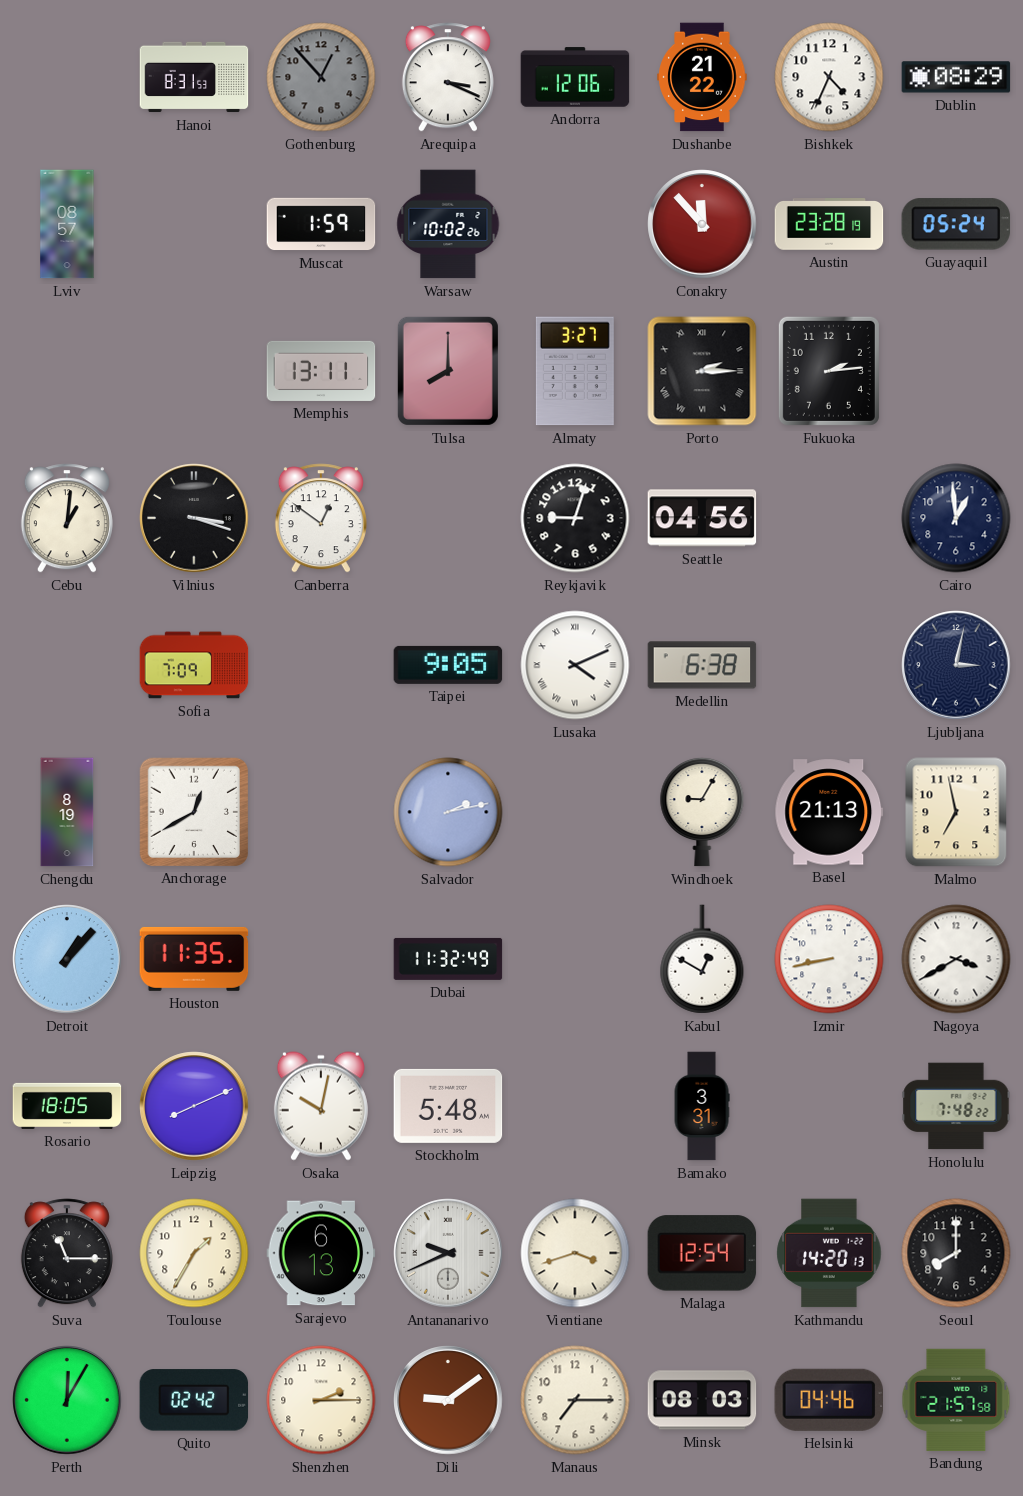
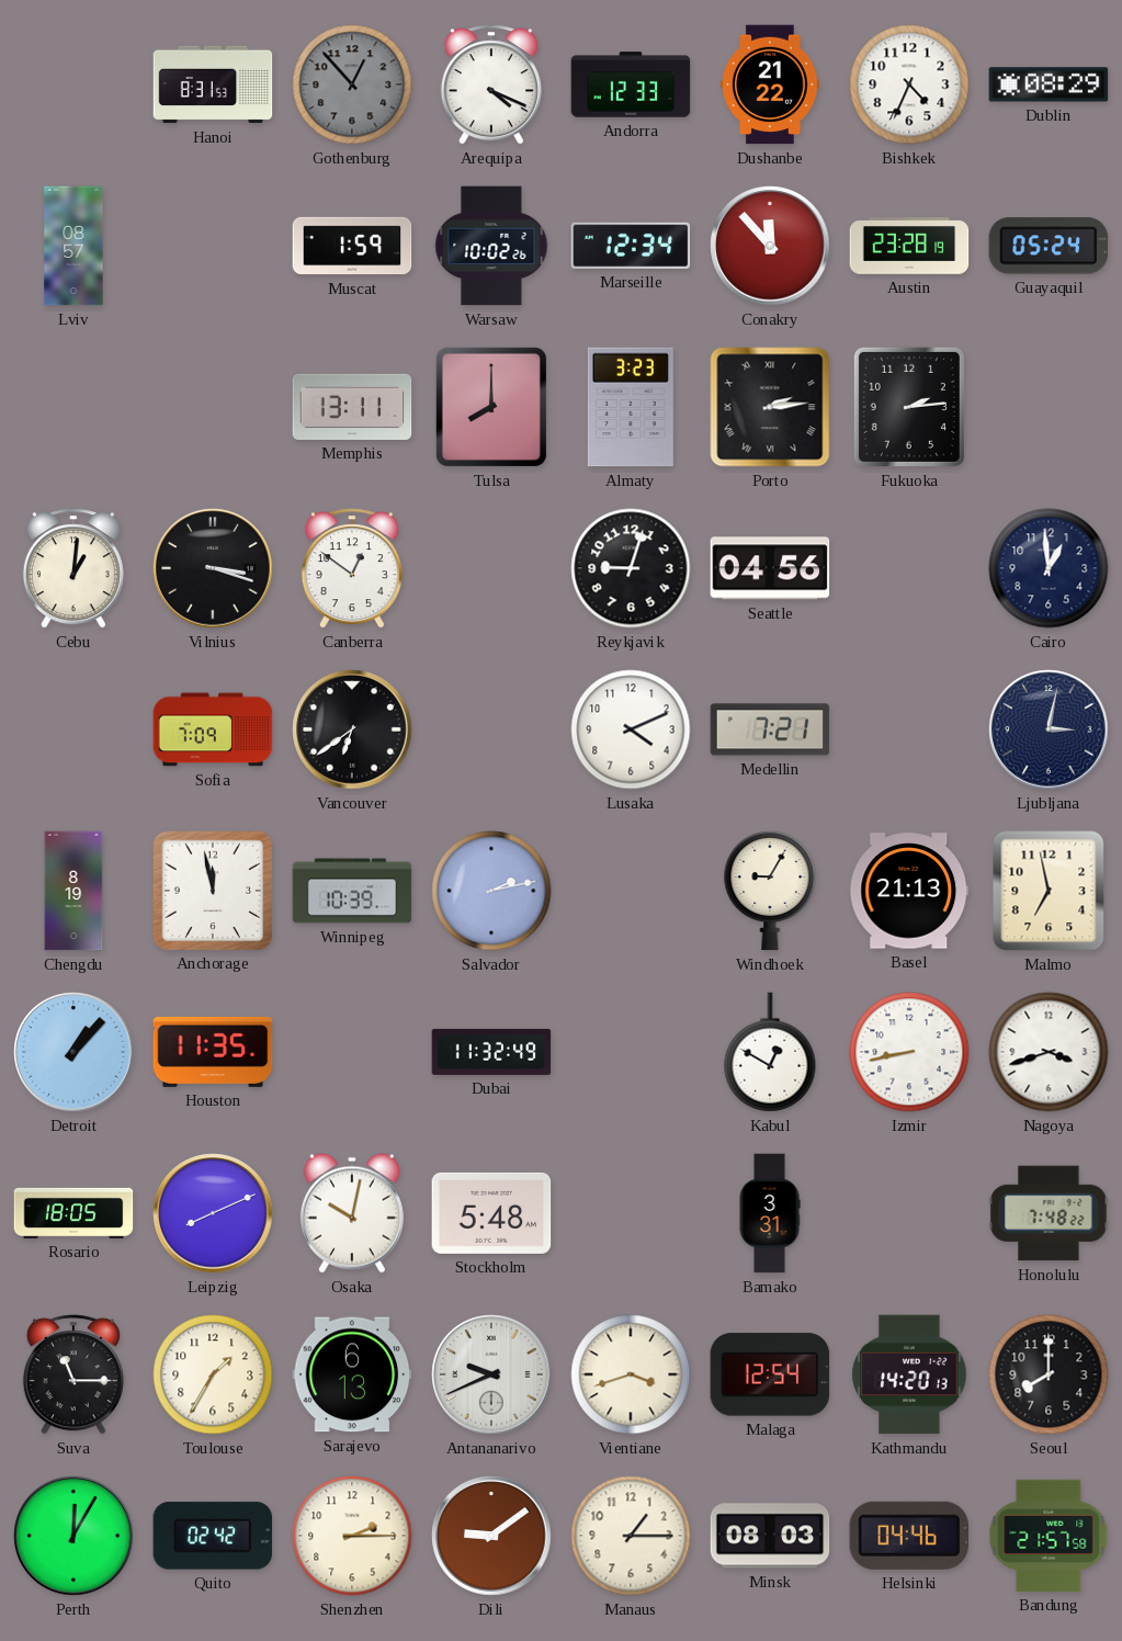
Arequipa: 3:19 -> 4:19
Andorra: 12:06 -> 12:33
Marseille: none -> 12:34
Almaty: 3:27 -> 3:23
Porto: 2:15 -> 2:14
Vancouver: none -> 6:39
Taipei: 9:05 -> none
Lusaka numerals: Roman -> Arabic
Medellin: 6:38 -> 7:21
Anchorage: 12:40 -> 11:58
Winnipeg: none -> 10:39
Nagoya: 3:40 -> 3:42
Manaus: 7:15 -> 1:15
